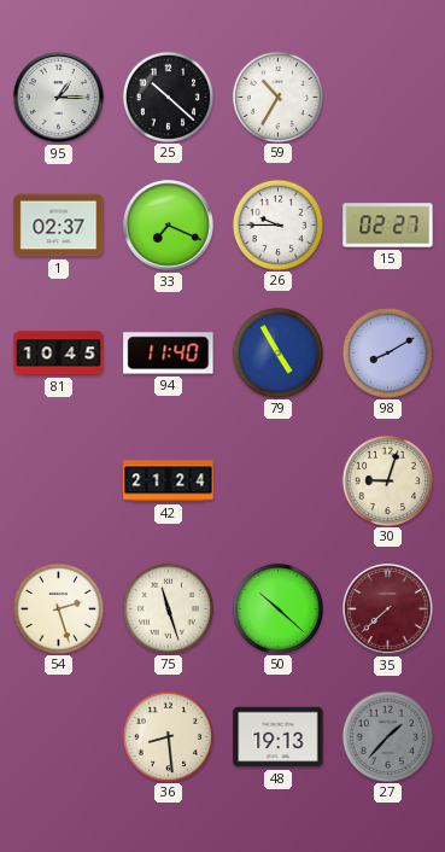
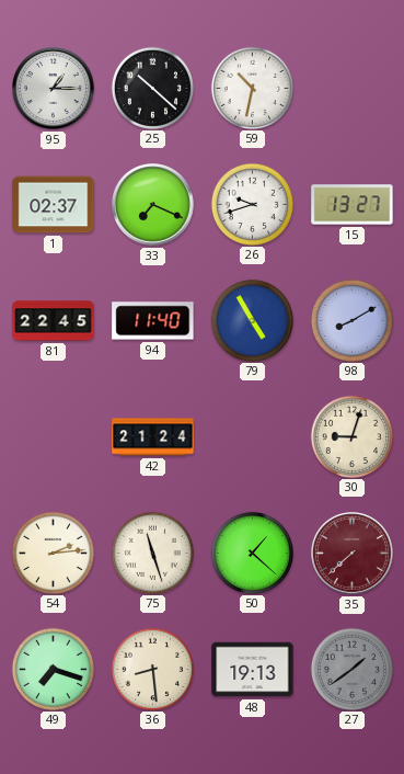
59: 10:35 -> 10:32
26: 9:45 -> 9:42
15: 02:27 -> 13:27
81: 10:45 -> 22:45
54: 2:27 -> 2:14
50: 10:22 -> 1:22
49: none -> 7:18
27: 1:37 -> 1:39
